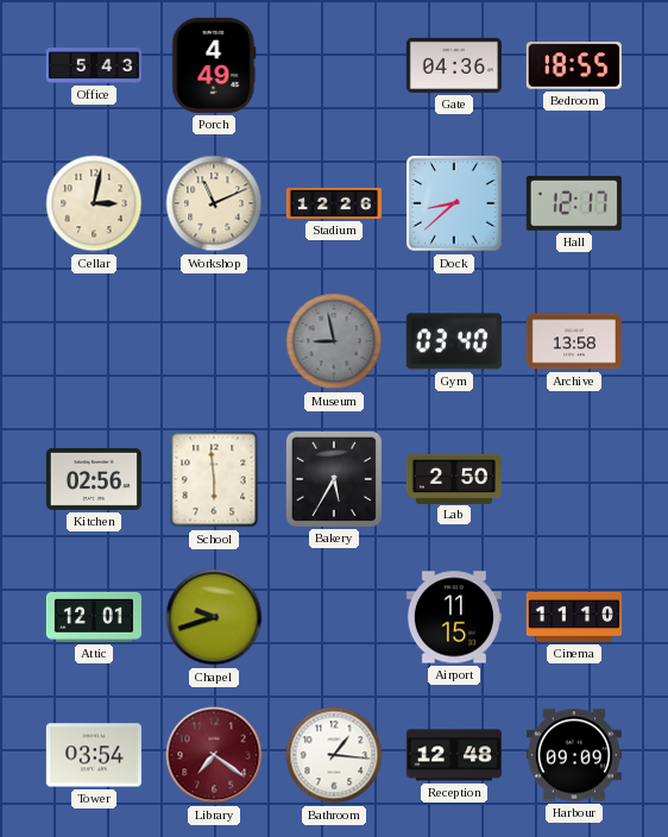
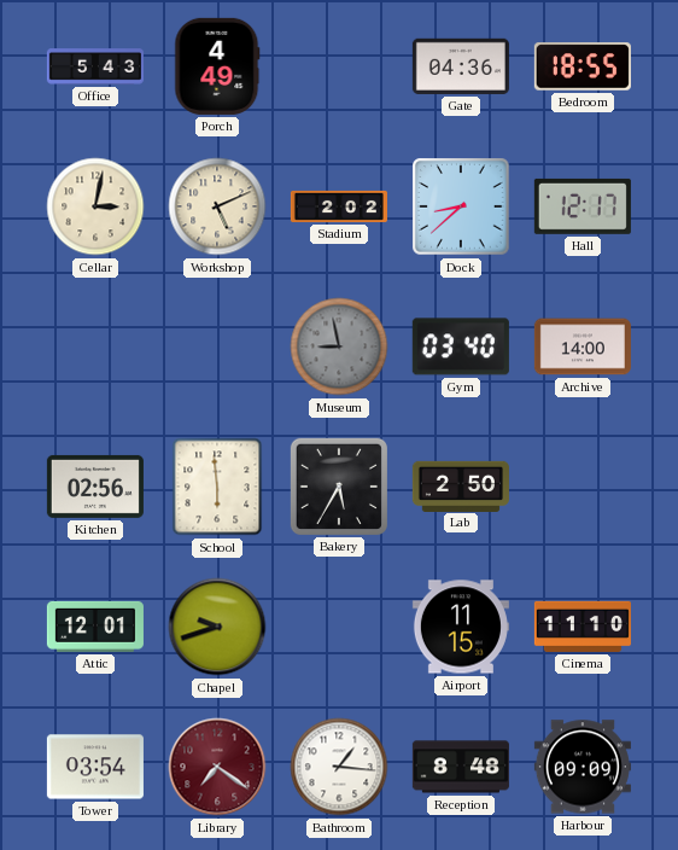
Workshop: 11:11 -> 5:11
Stadium: 12:26 -> 2:02
Archive: 13:58 -> 14:00
Reception: 12:48 -> 8:48
